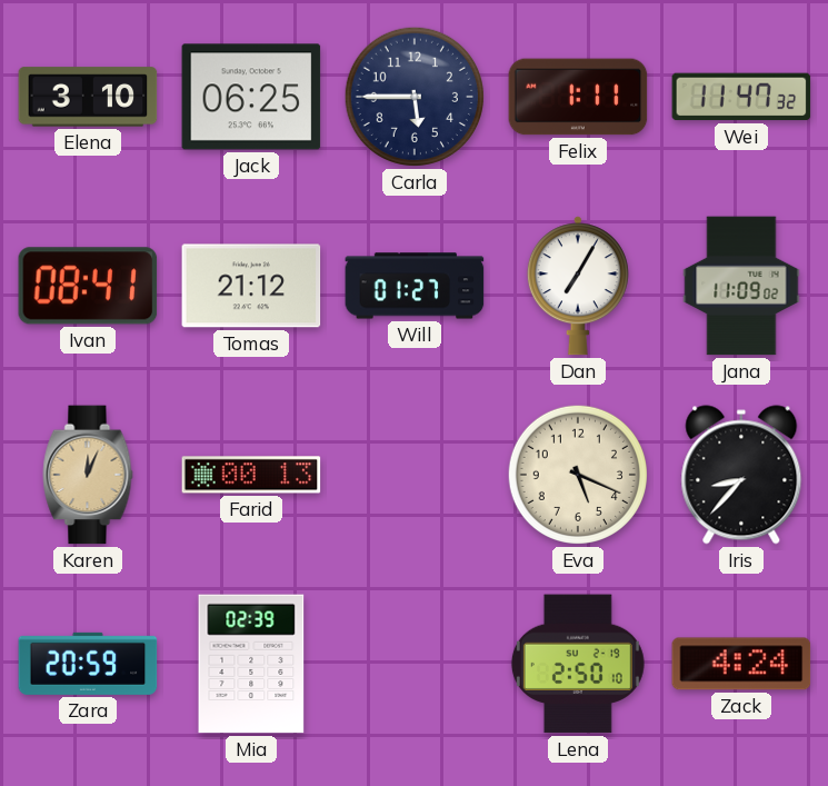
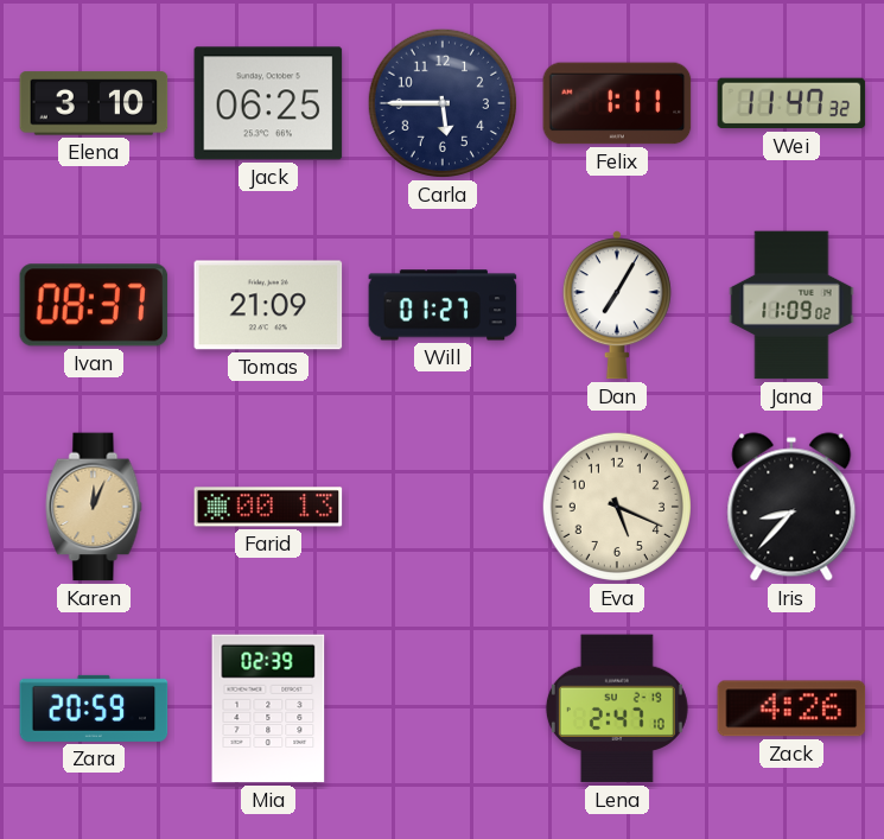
Ivan: 08:41 -> 08:37
Tomas: 21:12 -> 21:09
Lena: 2:50 -> 2:47
Zack: 4:24 -> 4:26
